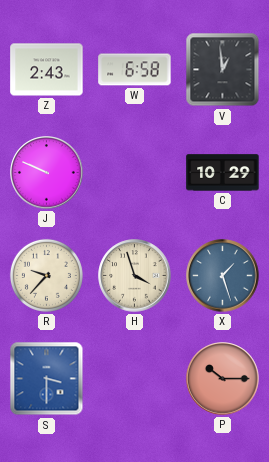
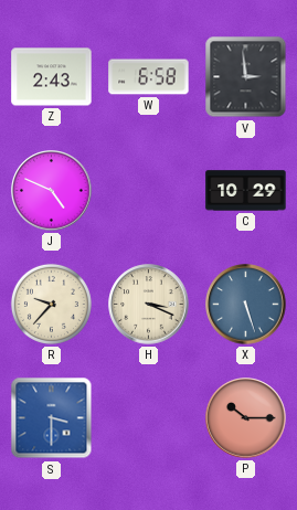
V: 12:59 -> 2:59
J: 9:49 -> 4:49
H: 3:57 -> 3:19
X: 1:27 -> 5:27
